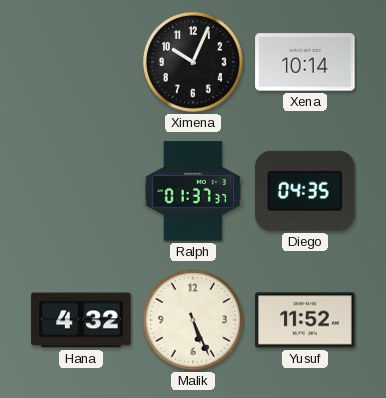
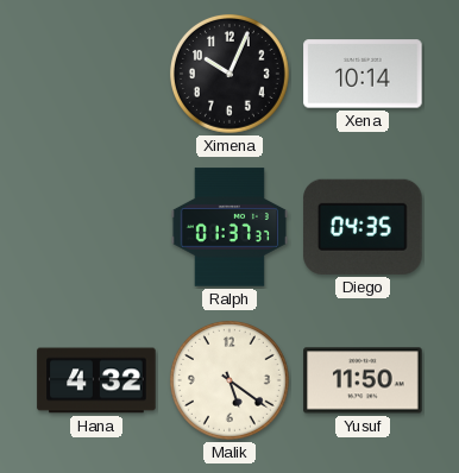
Malik: 5:26 -> 5:21
Yusuf: 11:52 -> 11:50
